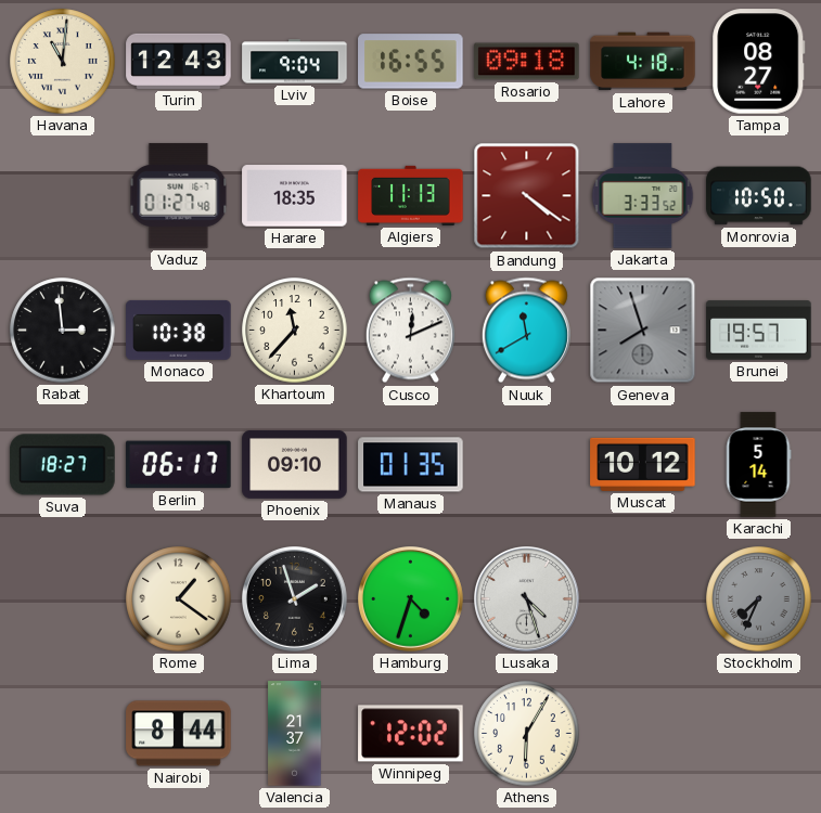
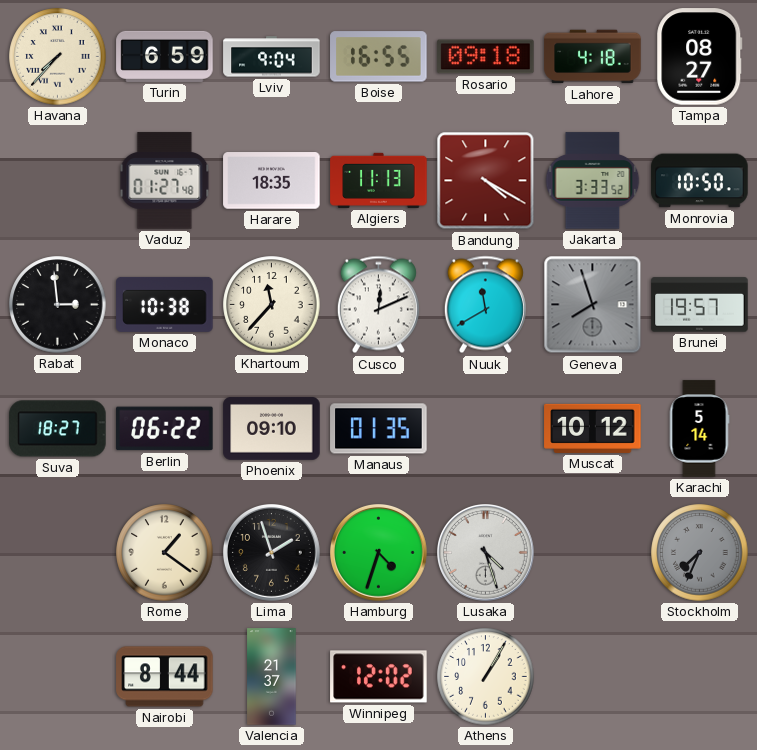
Havana: 11:01 -> 7:37
Turin: 12:43 -> 6:59
Bandung: 4:21 -> 4:20
Berlin: 06:17 -> 06:22
Athens: 6:05 -> 1:05
